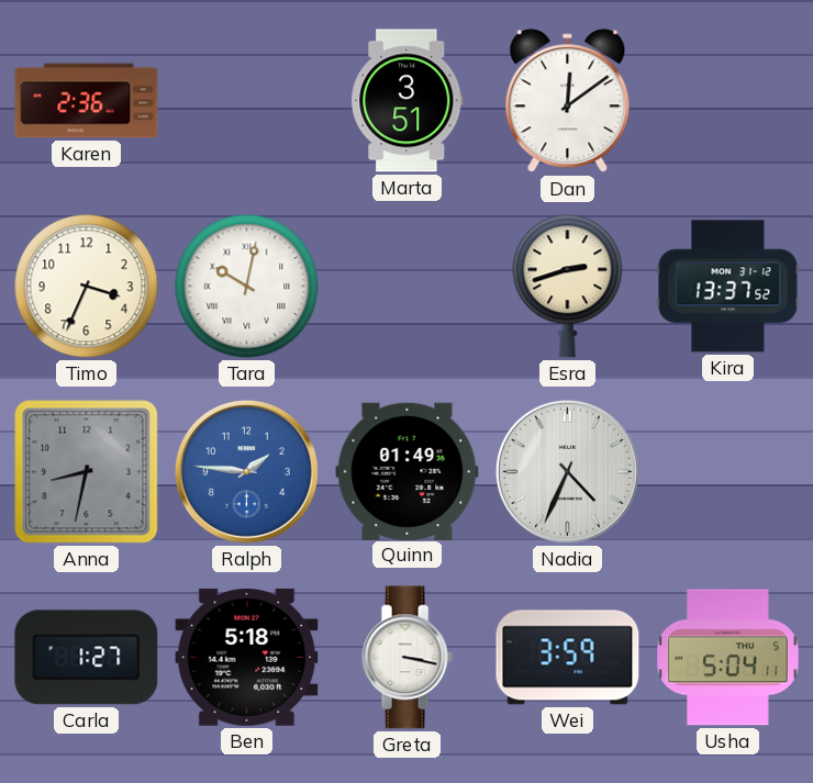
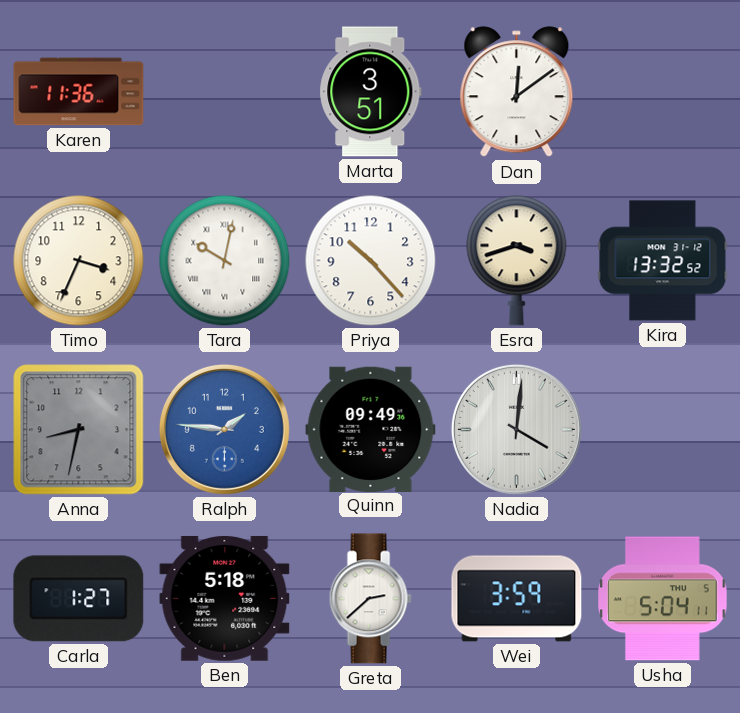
Karen: 2:36 -> 11:36
Priya: none -> 10:23
Esra: 2:42 -> 3:42
Kira: 13:37 -> 13:32
Quinn: 01:49 -> 09:49
Nadia: 4:34 -> 4:01
Greta: 3:17 -> 2:38
